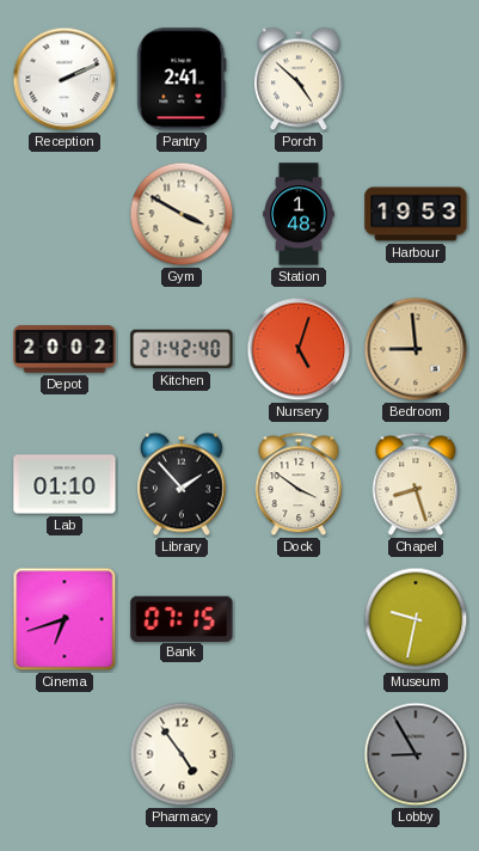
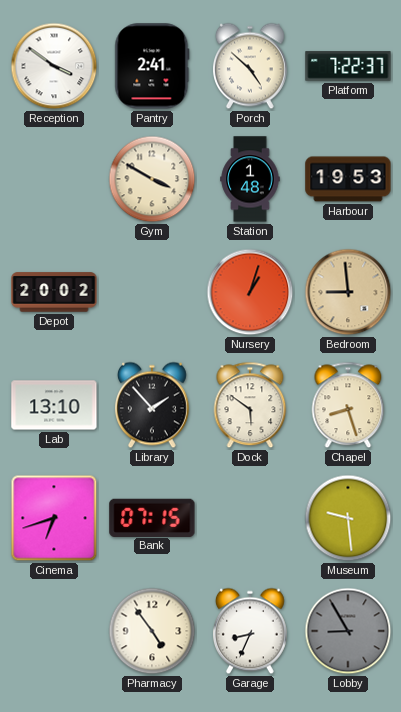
Reception: 2:11 -> 3:51
Platform: none -> 7:22
Kitchen: 21:42 -> none
Nursery: 5:03 -> 1:03
Lab: 01:10 -> 13:10
Dock: 3:51 -> 5:51
Museum: 9:32 -> 9:29
Garage: none -> 8:34
